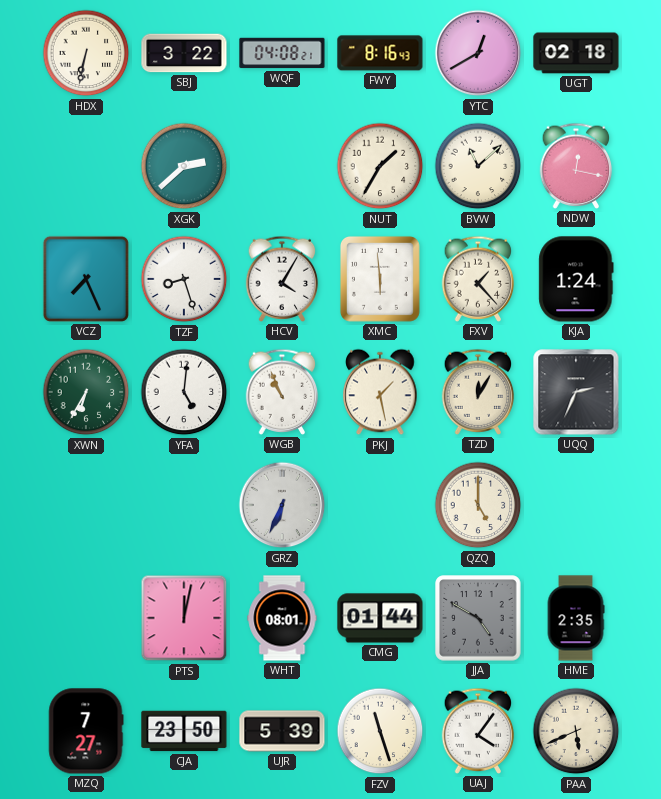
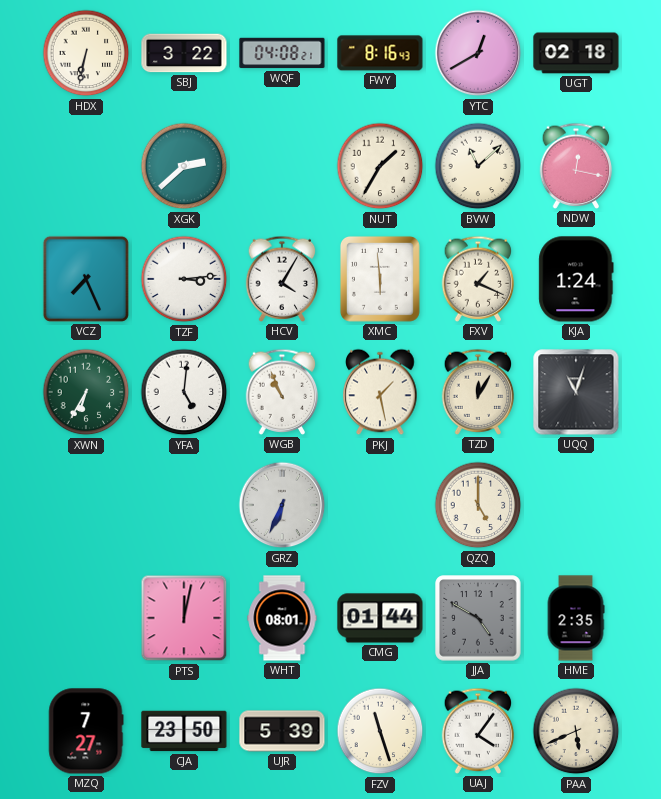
TZF: 8:27 -> 3:14
FXV: 1:23 -> 1:19
UQQ: 2:34 -> 11:03
